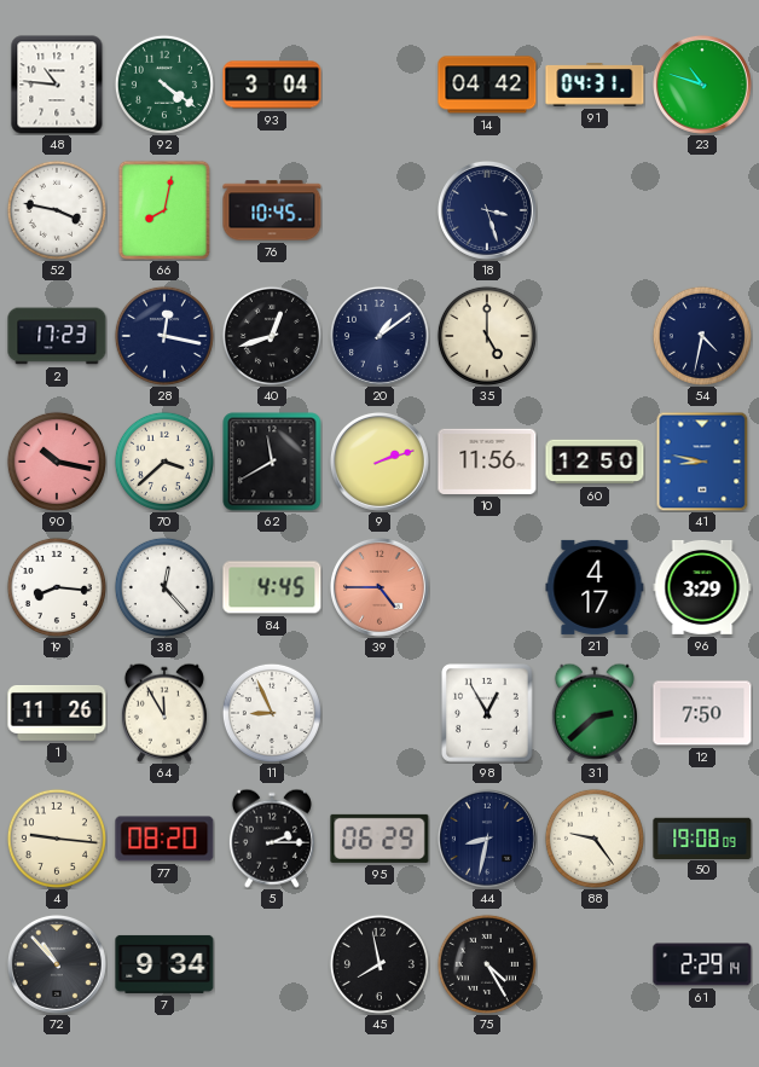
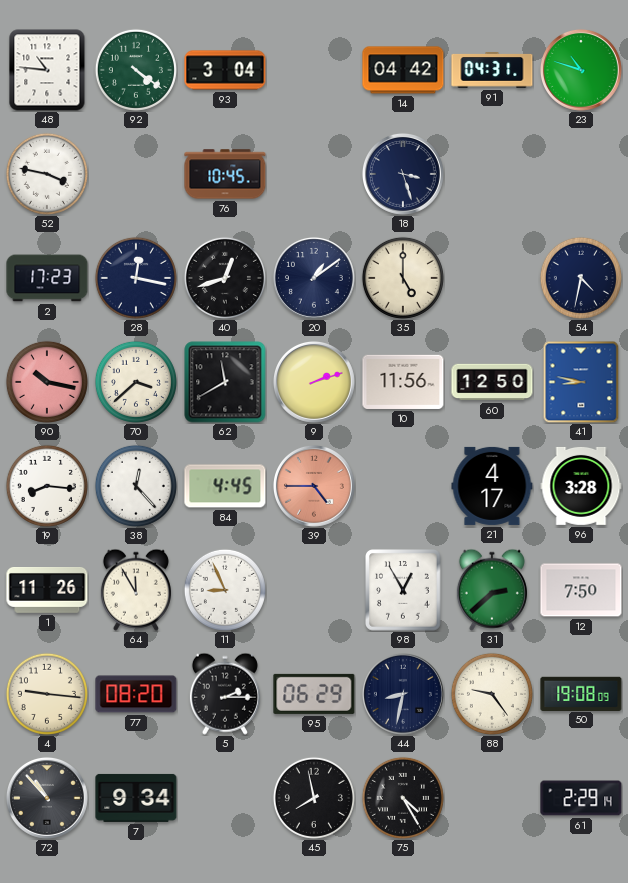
66: 8:02 -> none
96: 3:29 -> 3:28
